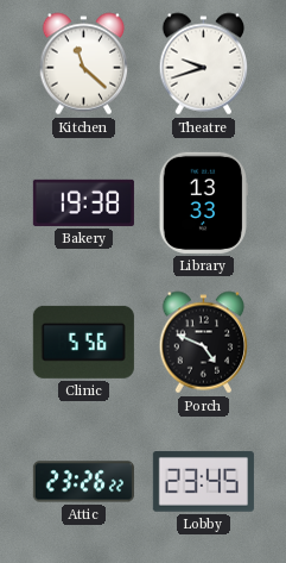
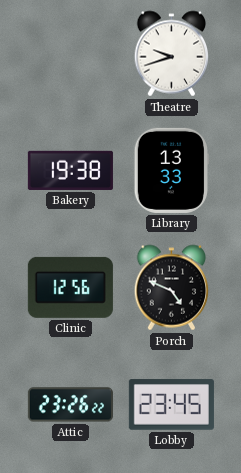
Kitchen: 11:22 -> none
Clinic: 5:56 -> 12:56
